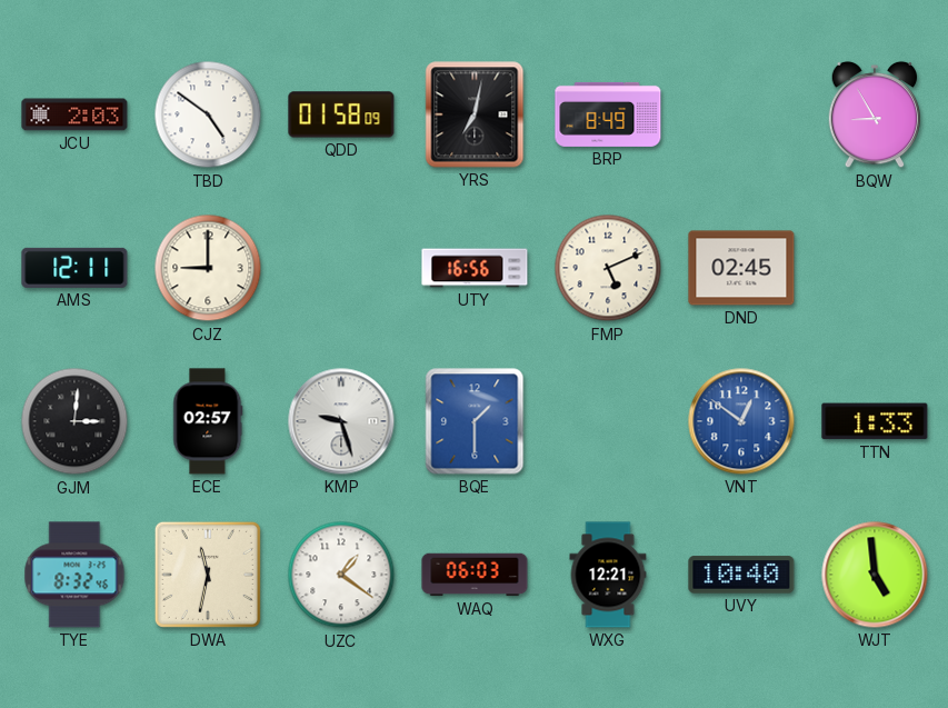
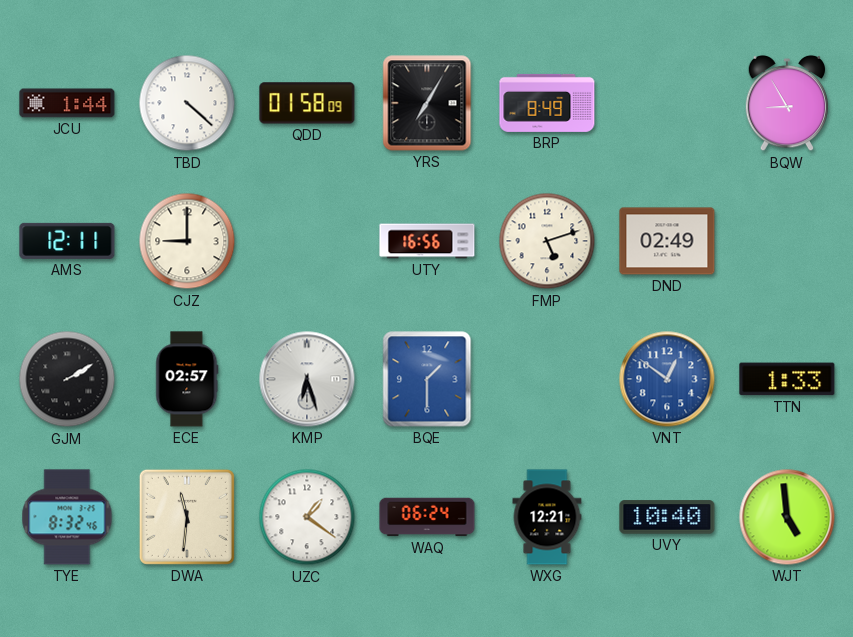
JCU: 2:03 -> 1:44
TBD: 4:51 -> 4:22
YRS: 7:02 -> 7:05
FMP: 5:11 -> 5:12
DND: 02:45 -> 02:49
GJM: 3:01 -> 2:10
KMP: 9:27 -> 6:27
DWA: 11:32 -> 11:31
WAQ: 06:03 -> 06:24
